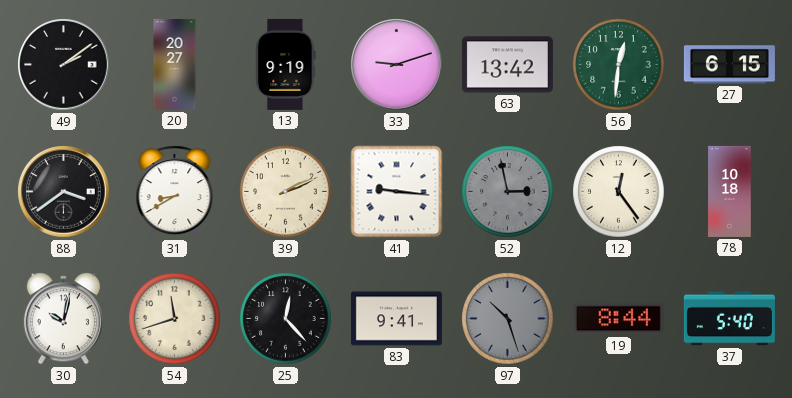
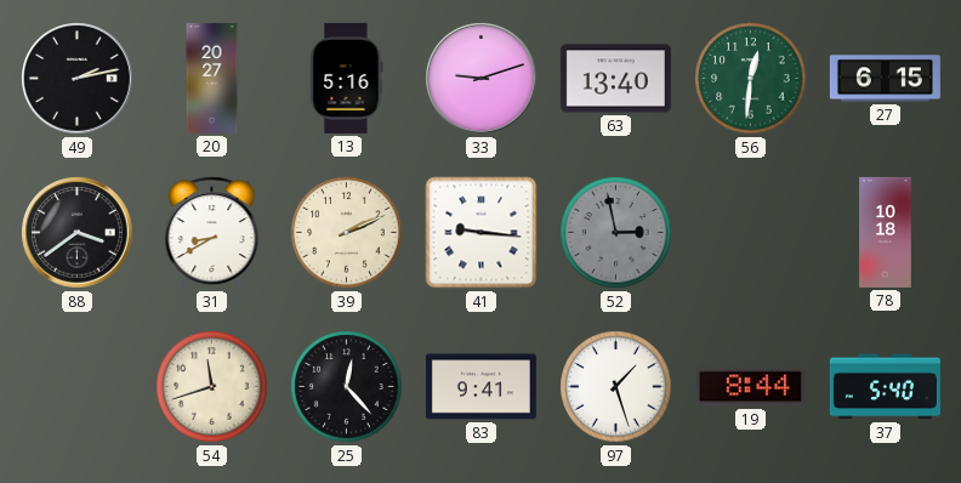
49: 2:09 -> 2:13
13: 9:19 -> 5:16
63: 13:42 -> 13:40
12: 12:24 -> none
30: 10:02 -> none
97: 10:27 -> 1:27
97 dial: grey -> white
